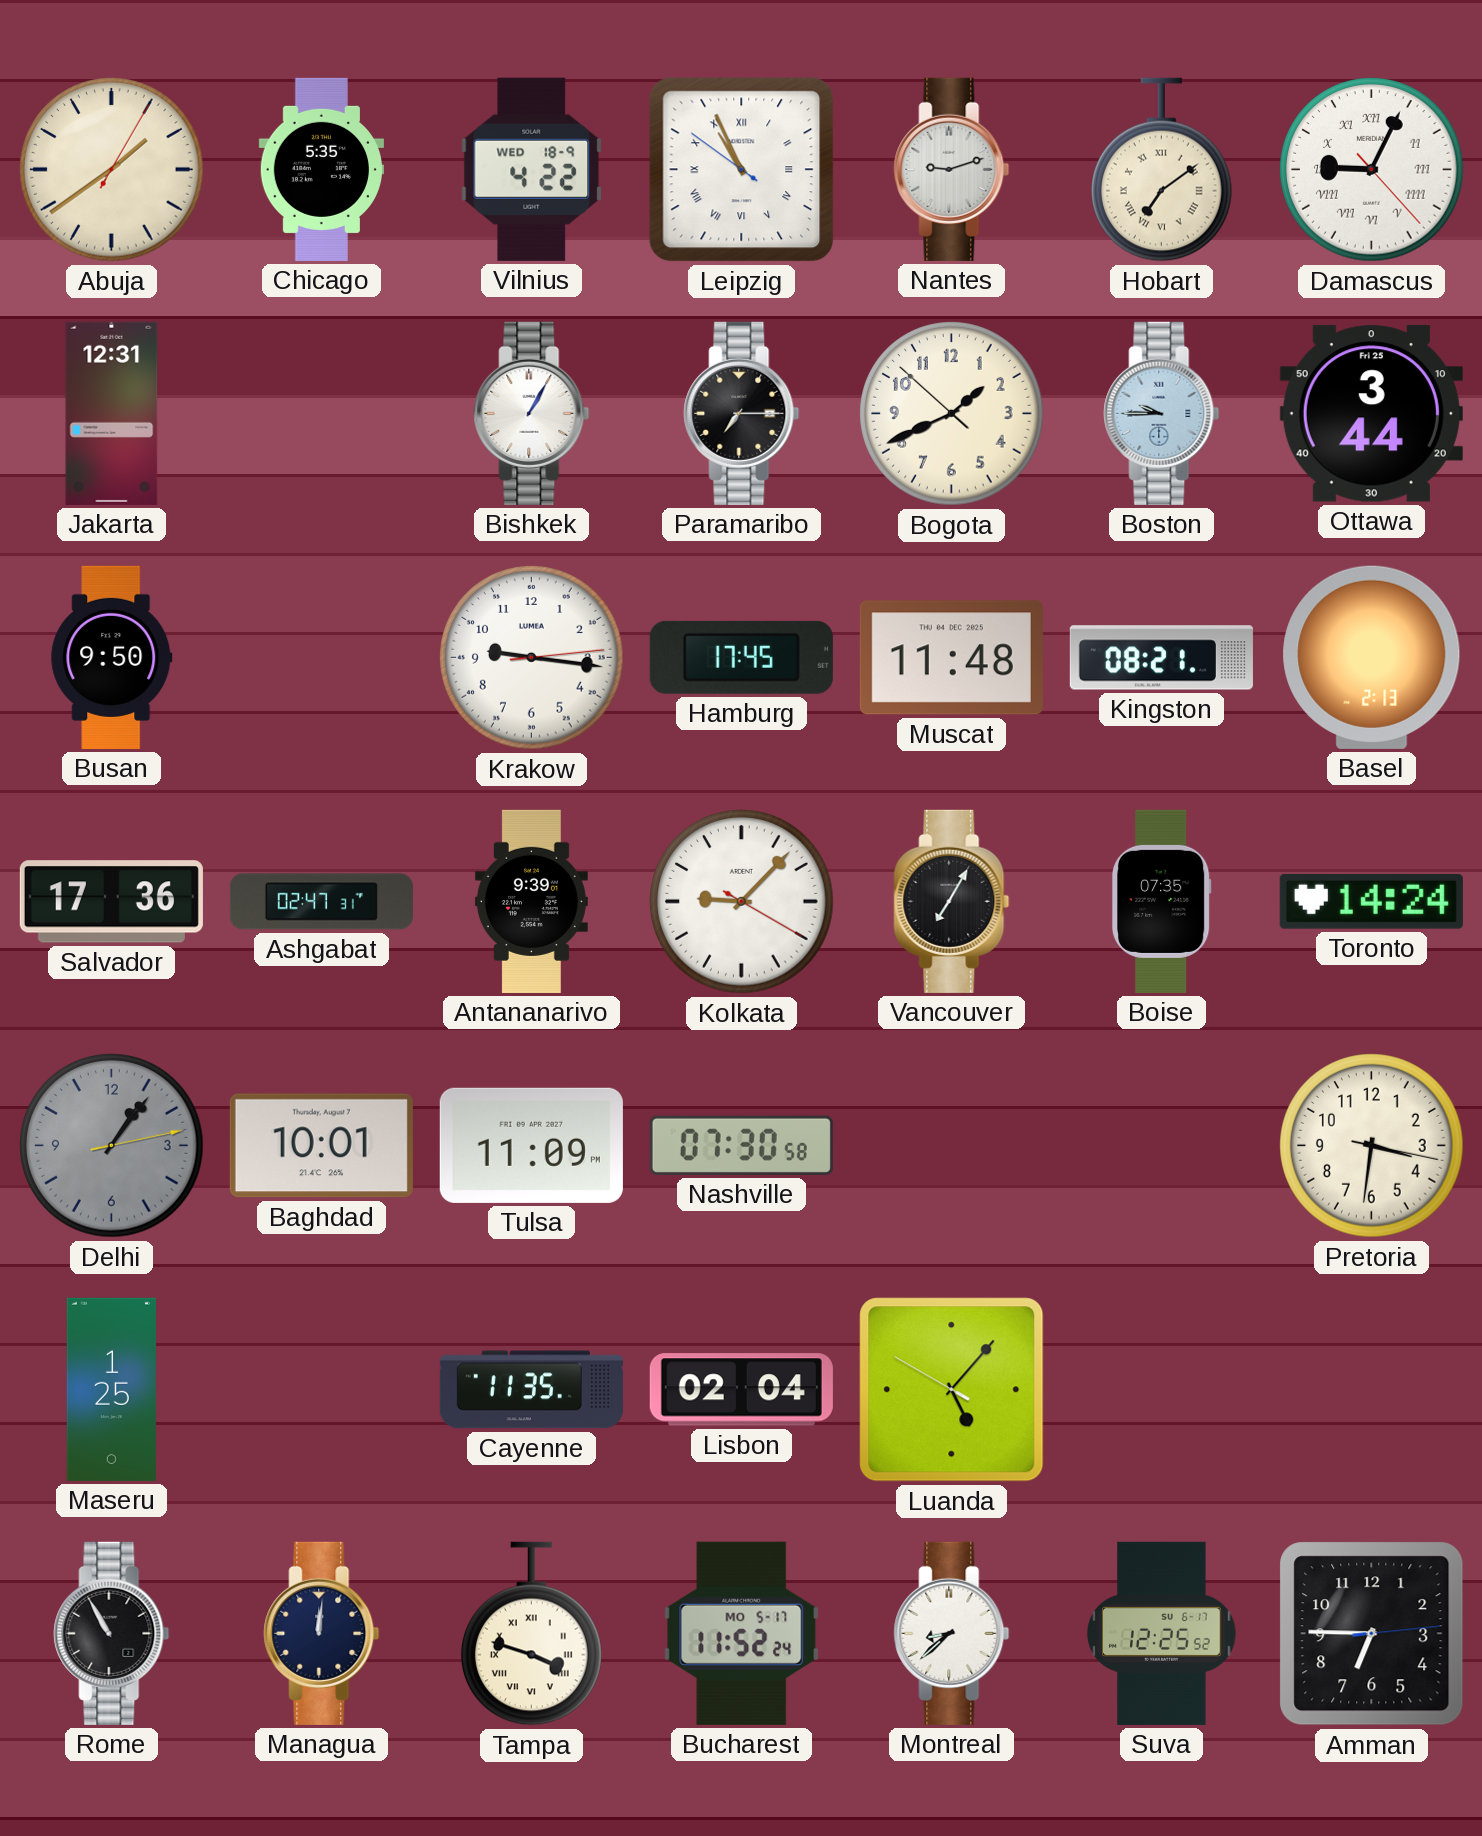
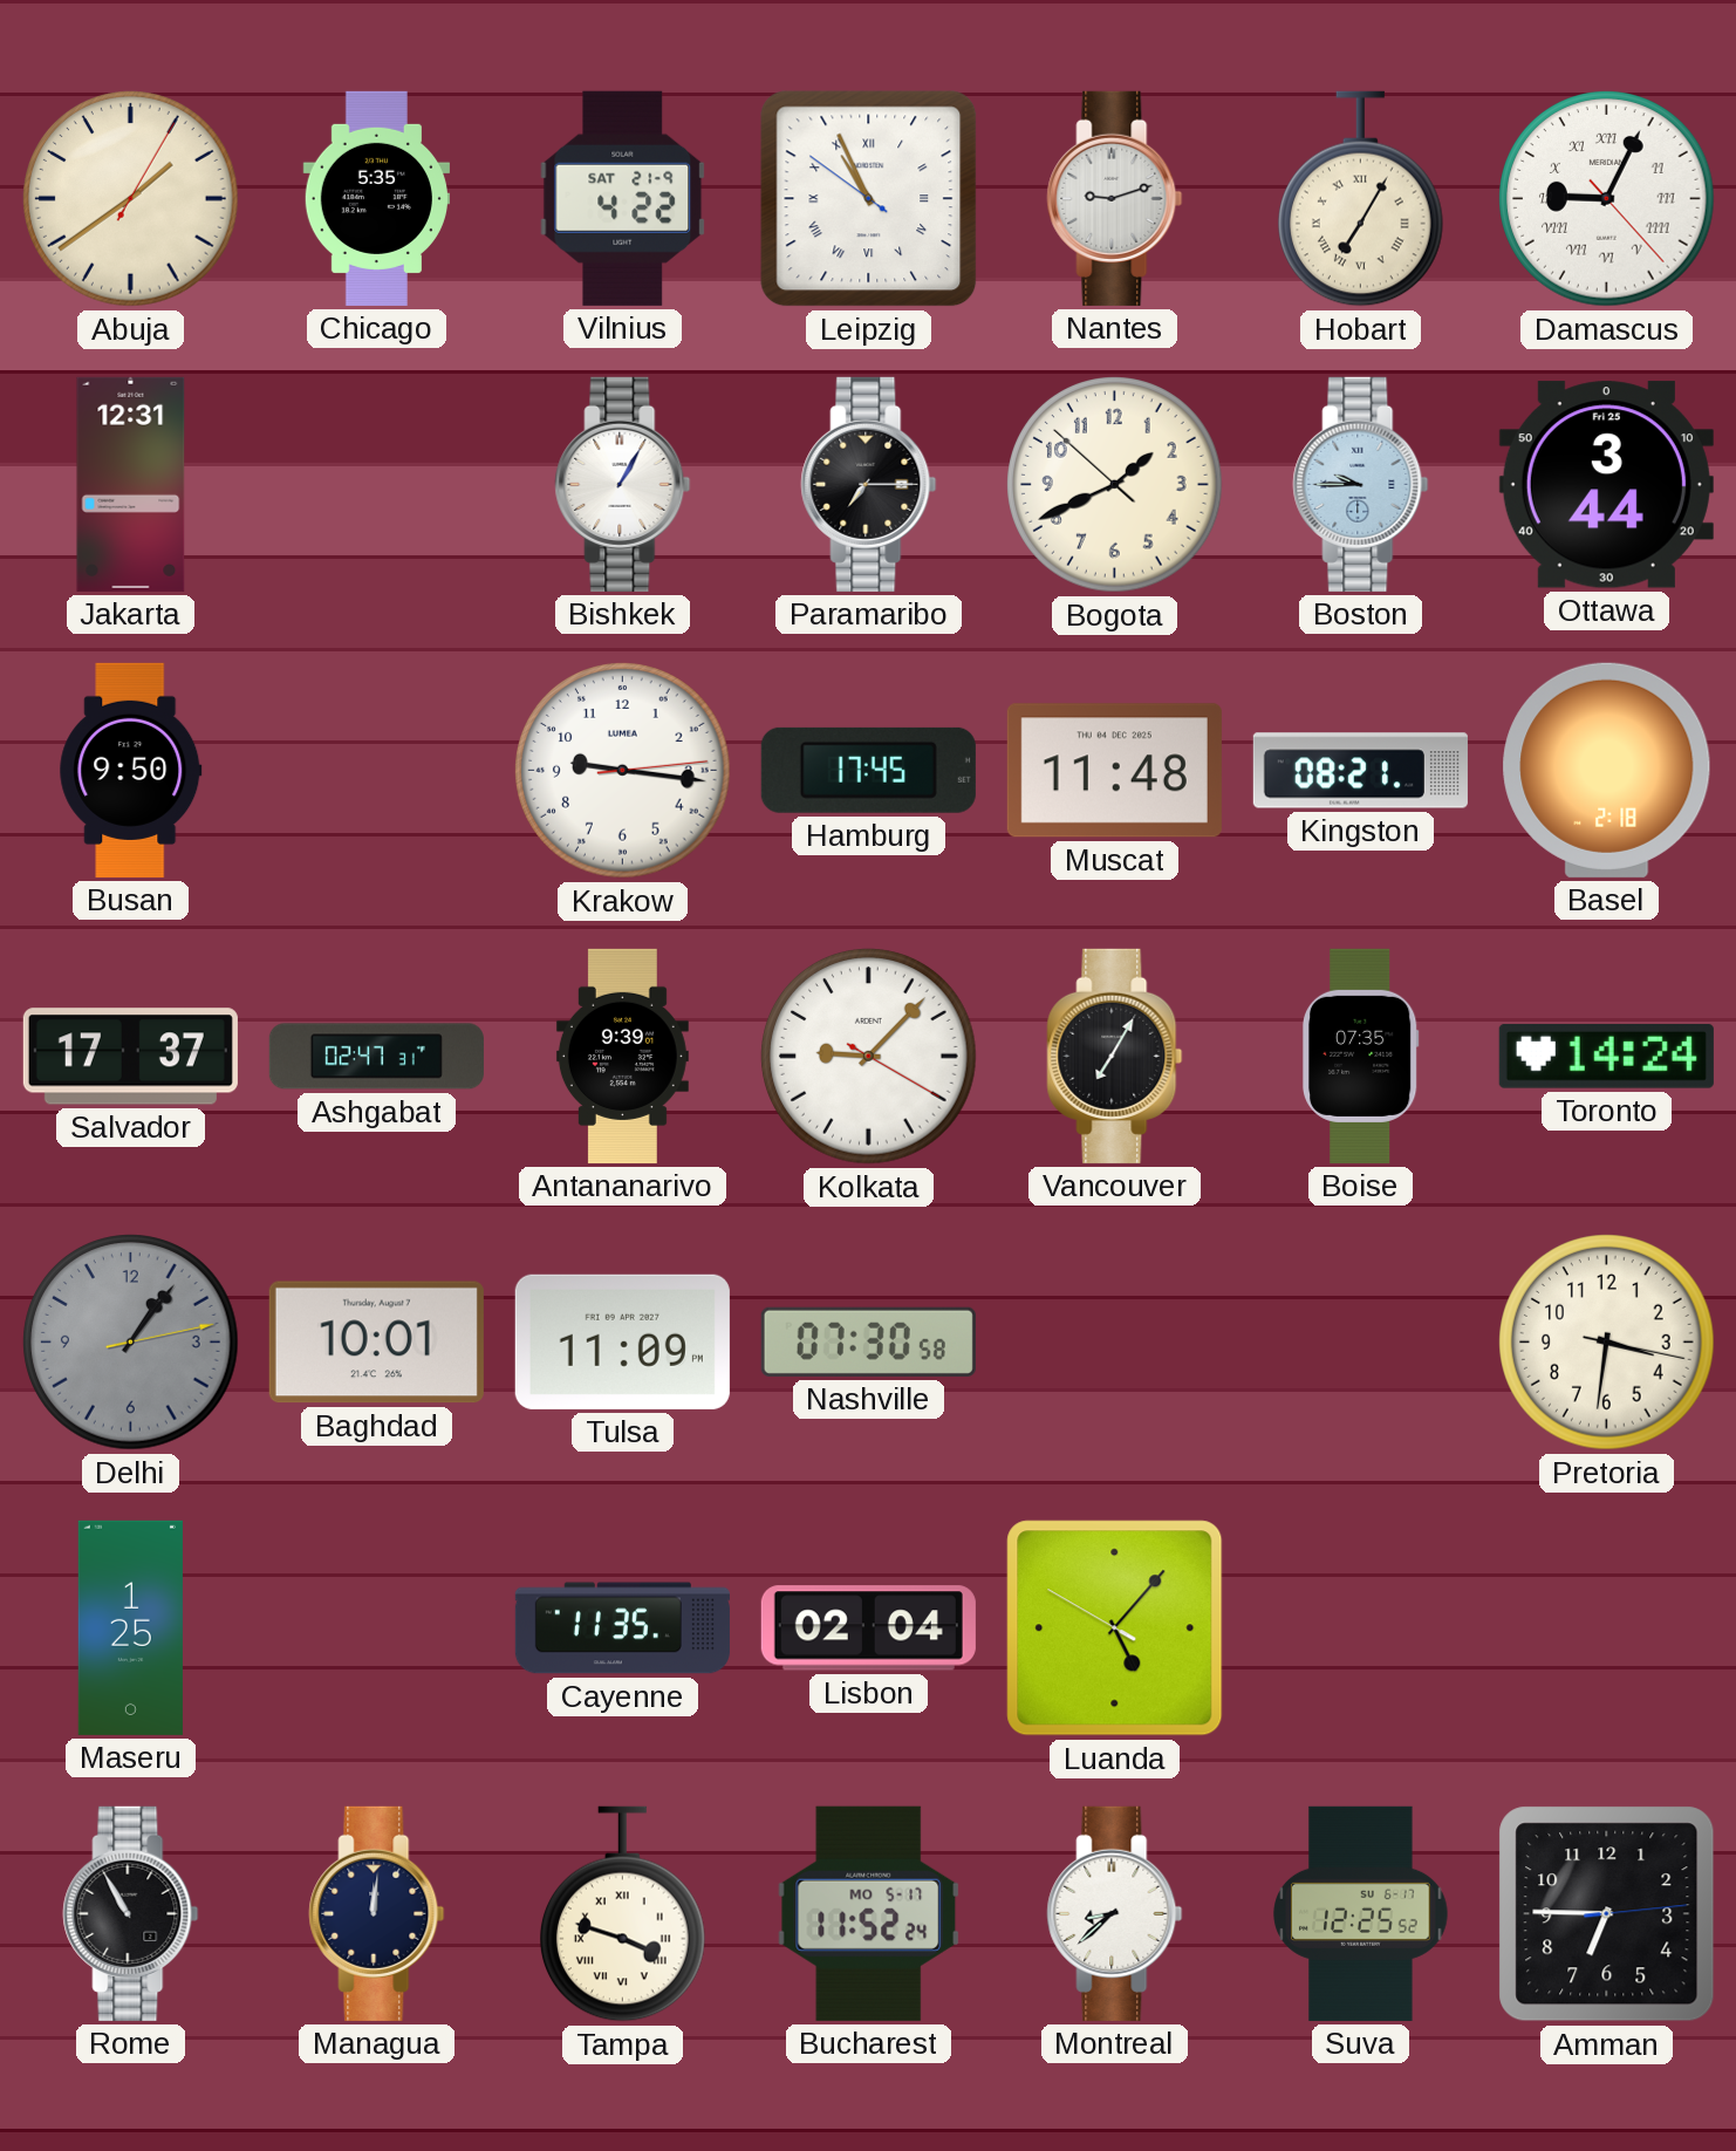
Vilnius date: WED 18-9 -> SAT 21-9
Hobart: 7:09 -> 7:05
Basel: 2:13 -> 2:18
Salvador: 17:36 -> 17:37
